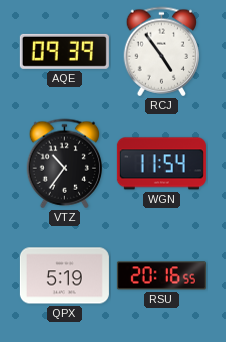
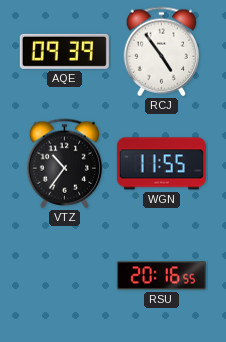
WGN: 11:54 -> 11:55
QPX: 5:19 -> none
